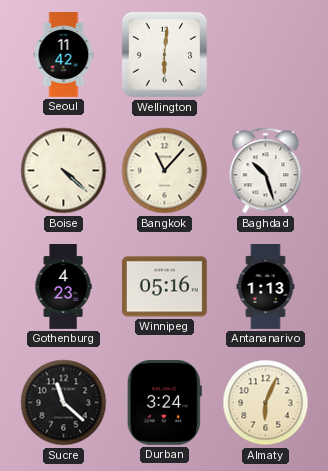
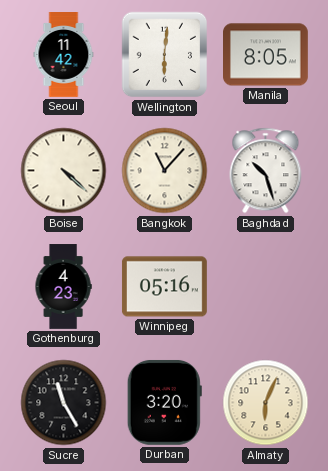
Manila: none -> 8:05
Antananarivo: 1:13 -> none
Sucre: 11:22 -> 11:25
Durban: 3:24 -> 3:20
